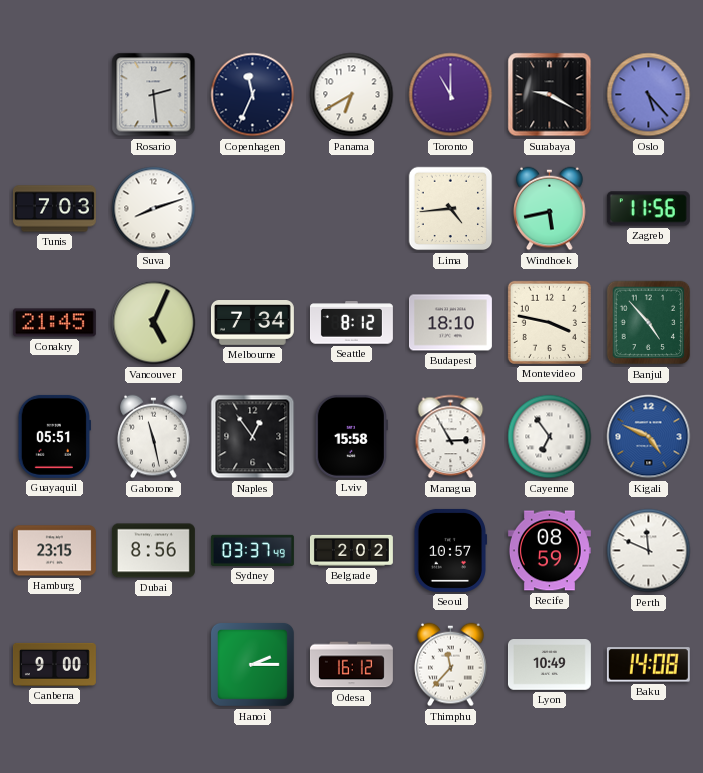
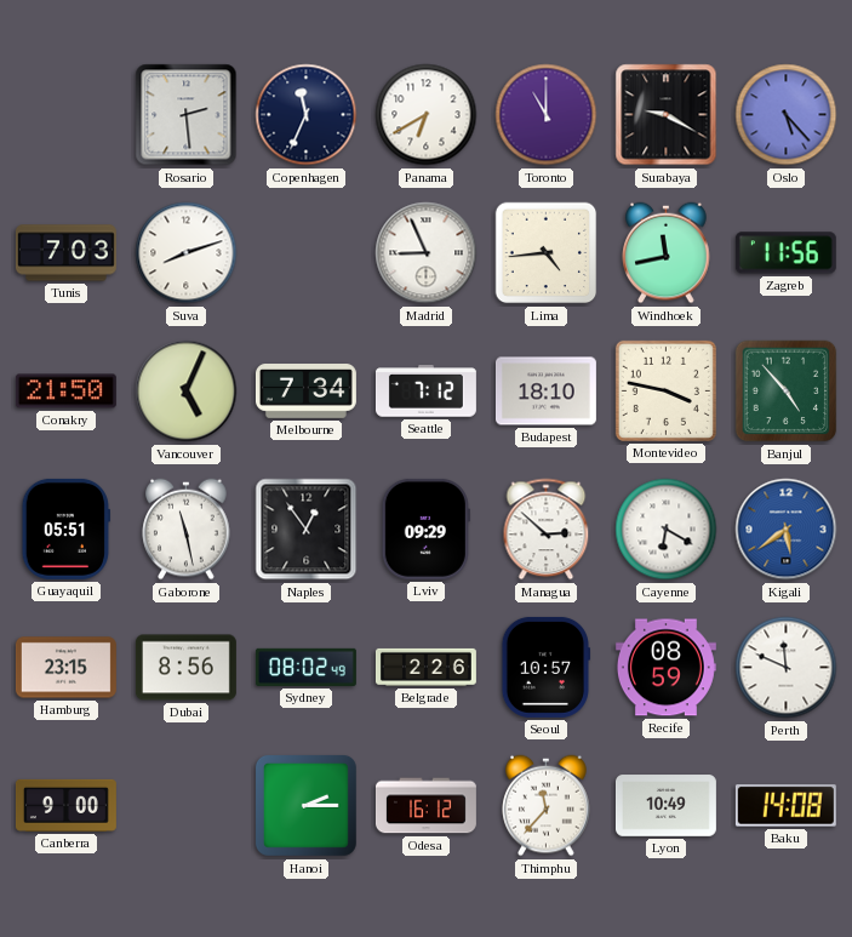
Madrid: none -> 8:56
Windhoek: 5:43 -> 11:43
Conakry: 21:45 -> 21:50
Seattle: 8:12 -> 7:12
Lviv: 15:58 -> 09:29
Managua: 2:55 -> 2:52
Cayenne: 6:54 -> 6:20
Kigali: 4:49 -> 5:39
Sydney: 03:37 -> 08:02
Belgrade: 2:02 -> 2:26
